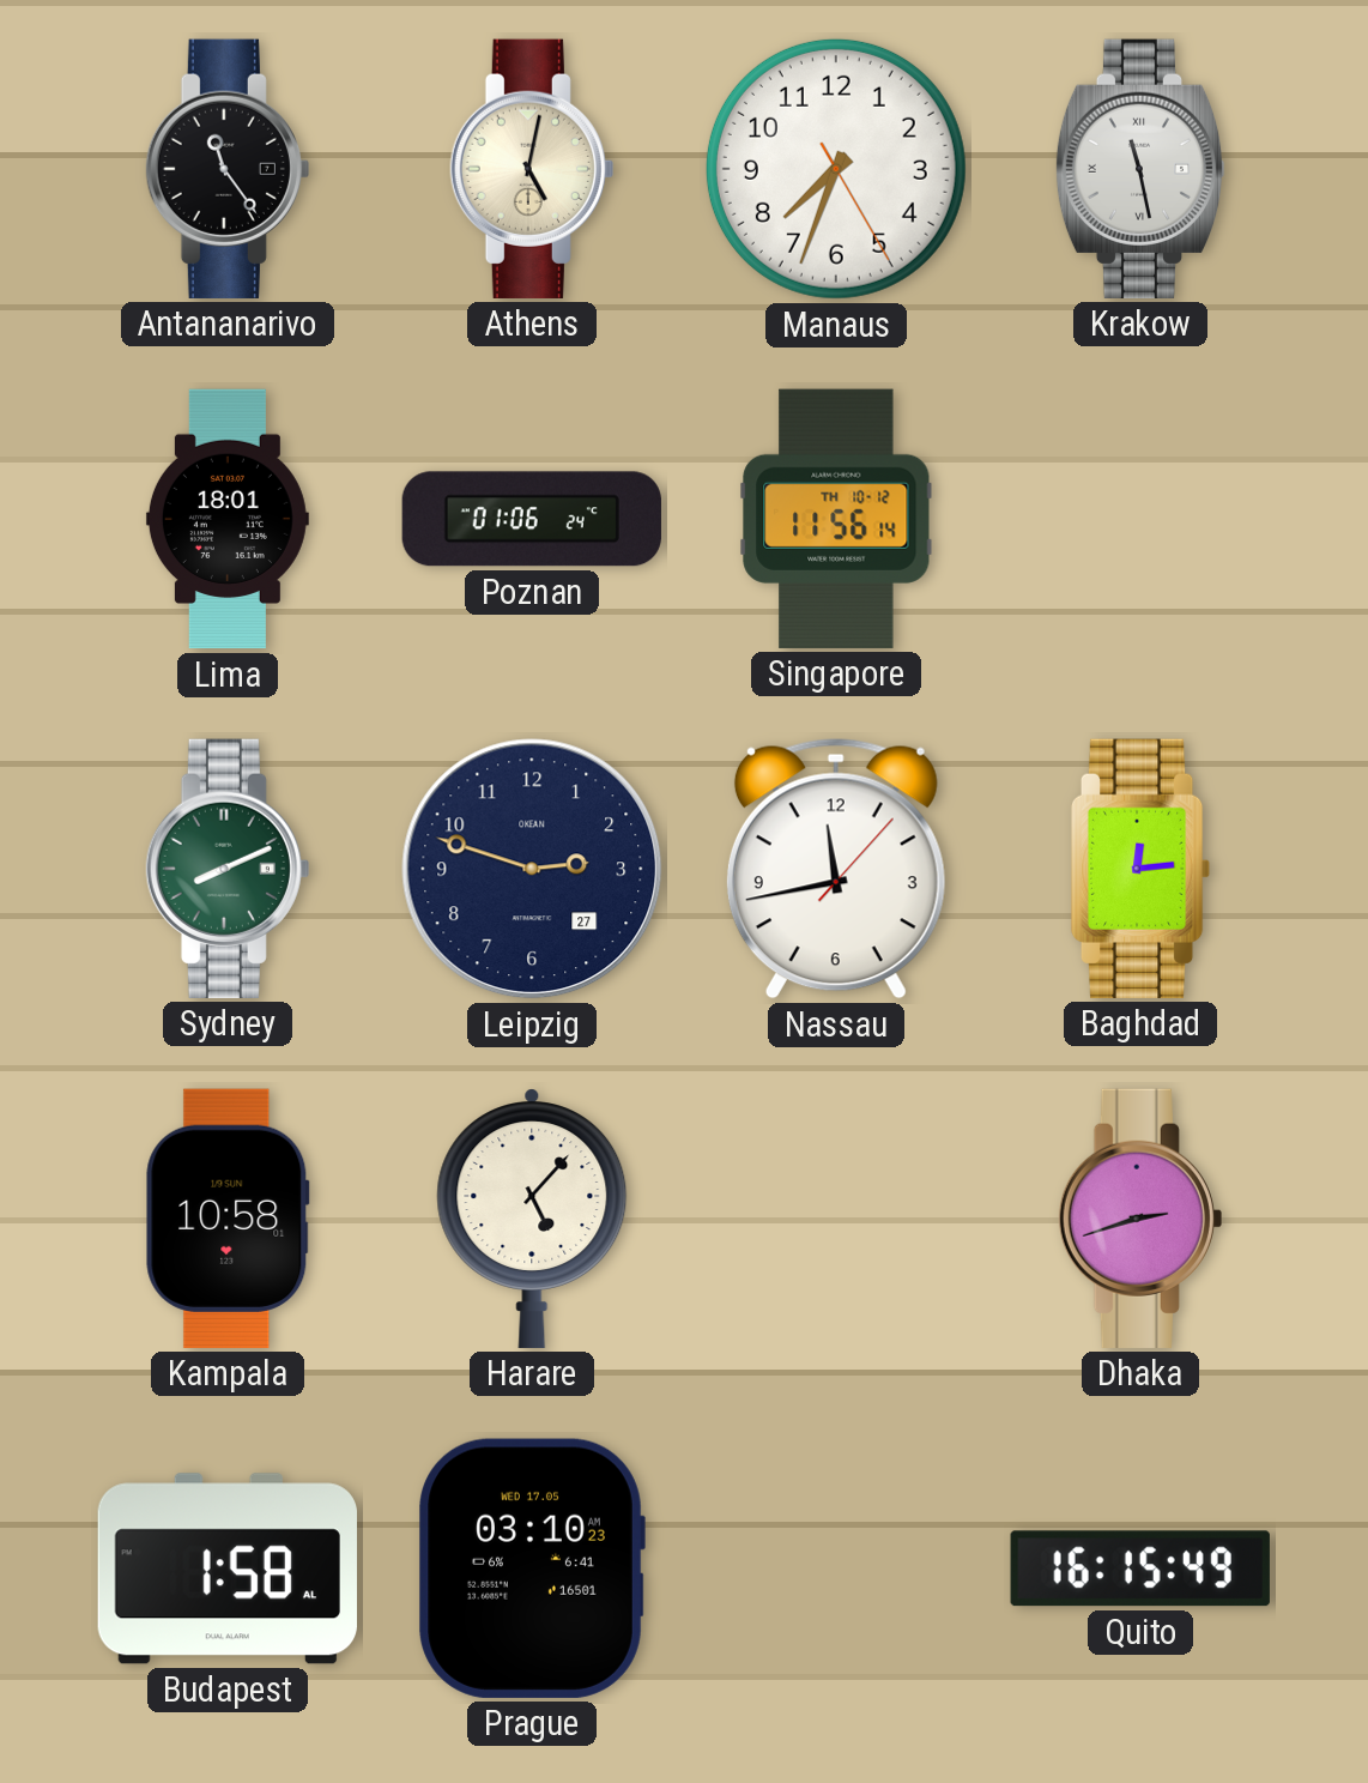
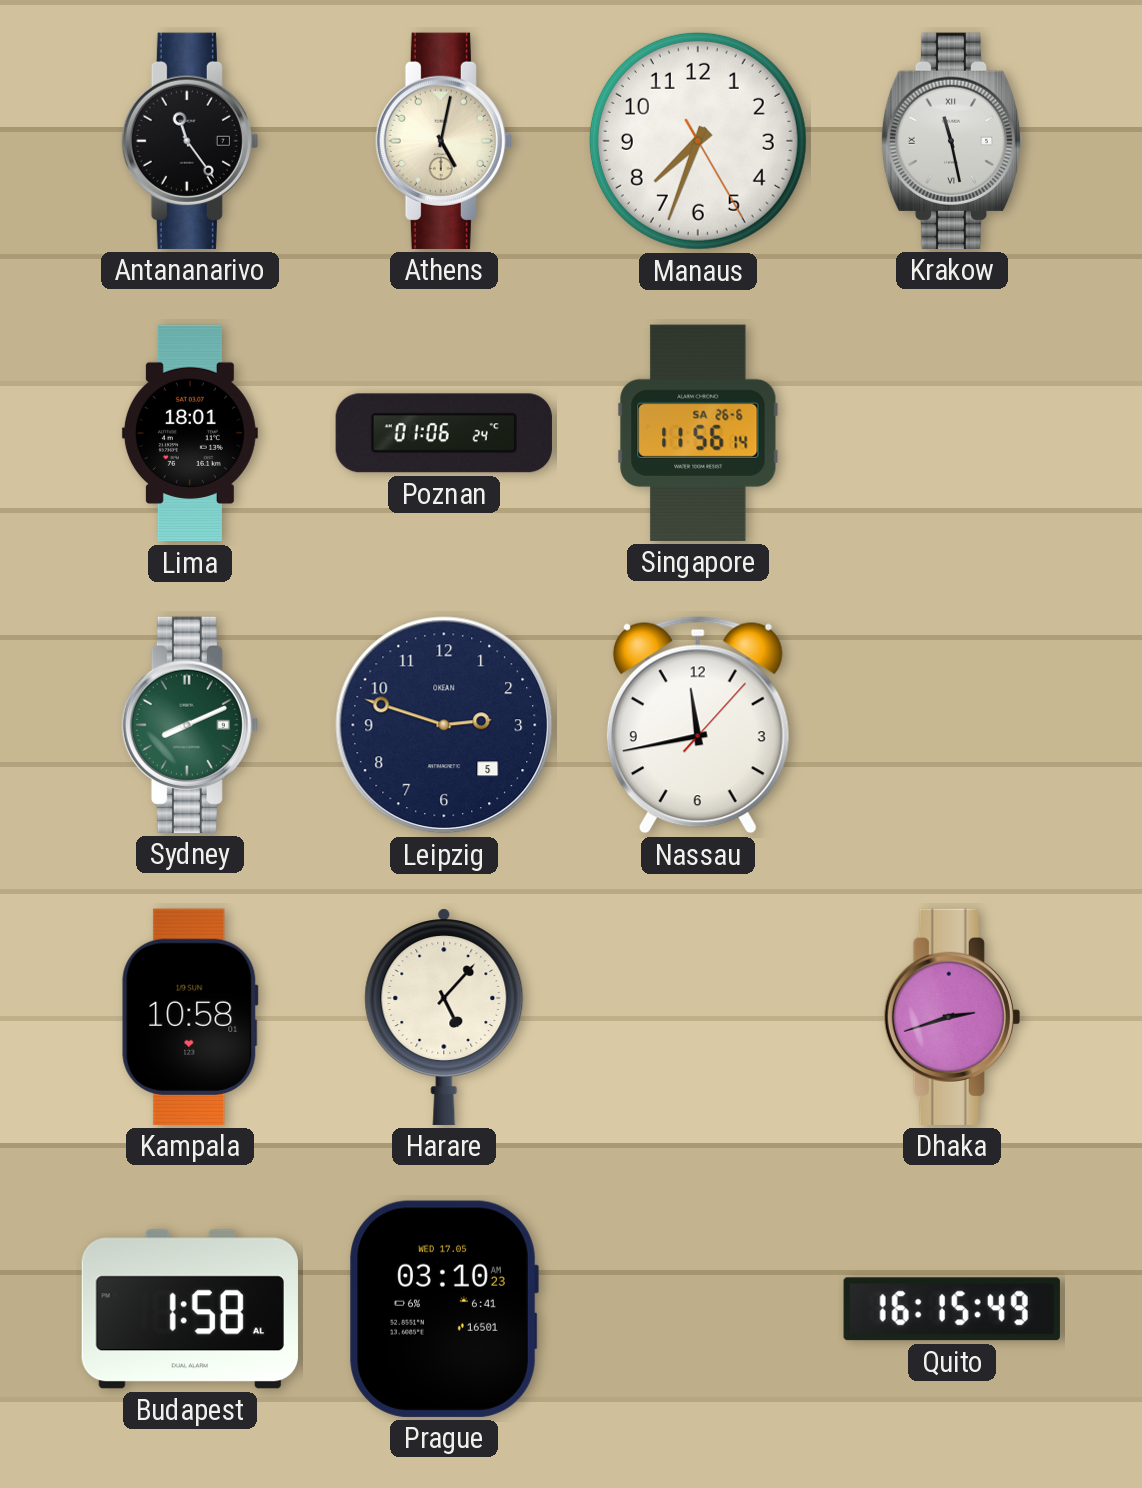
Singapore date: TH 10-12 -> SA 26-6
Leipzig date: 27 -> 5
Baghdad: 12:14 -> none
